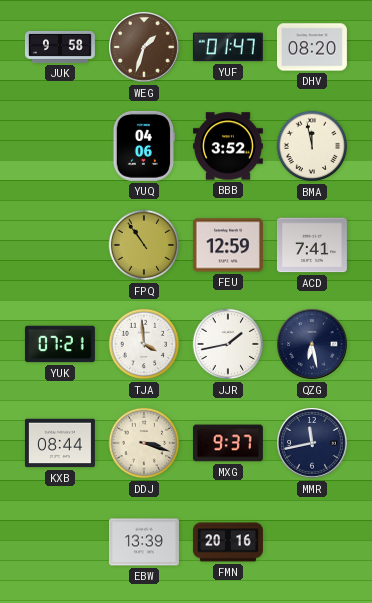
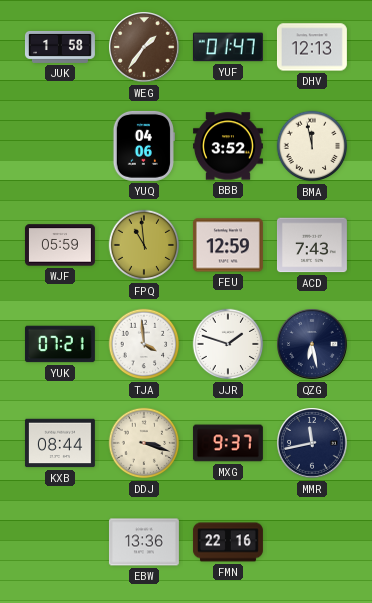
JUK: 9:58 -> 1:58
WEG: 1:33 -> 1:36
DHV: 08:20 -> 12:13
WJF: none -> 05:59
FPQ: 10:54 -> 10:59
ACD: 7:41 -> 7:43
JJR: 1:43 -> 1:48
EBW: 13:39 -> 13:36
FMN: 20:16 -> 22:16
